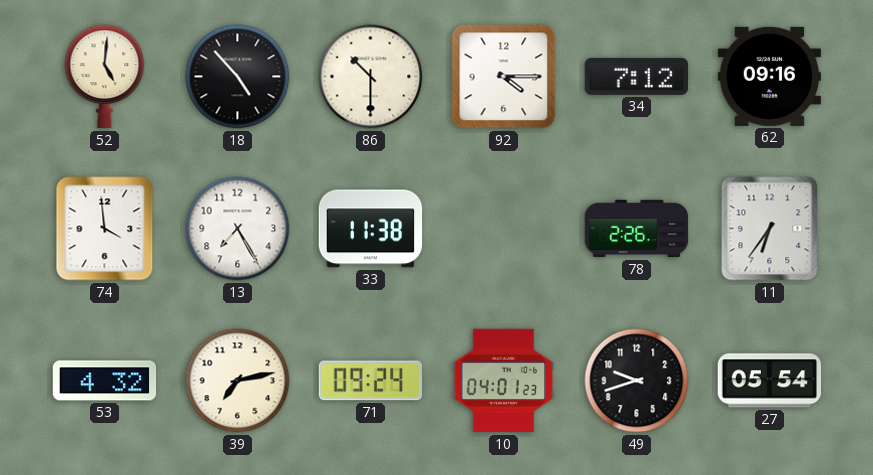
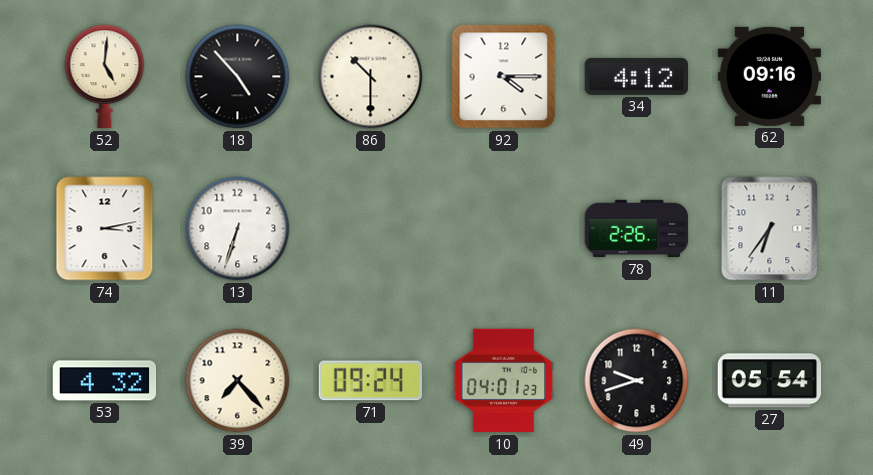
34: 7:12 -> 4:12
74: 3:59 -> 3:13
13: 7:25 -> 6:33
33: 11:38 -> none
39: 7:13 -> 7:23
